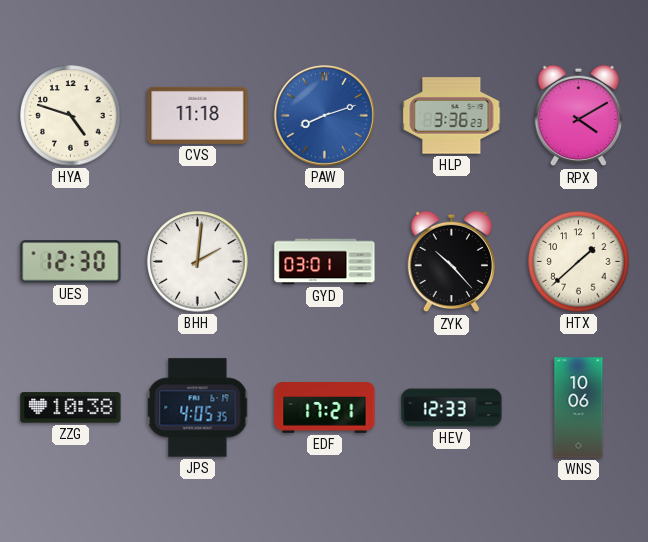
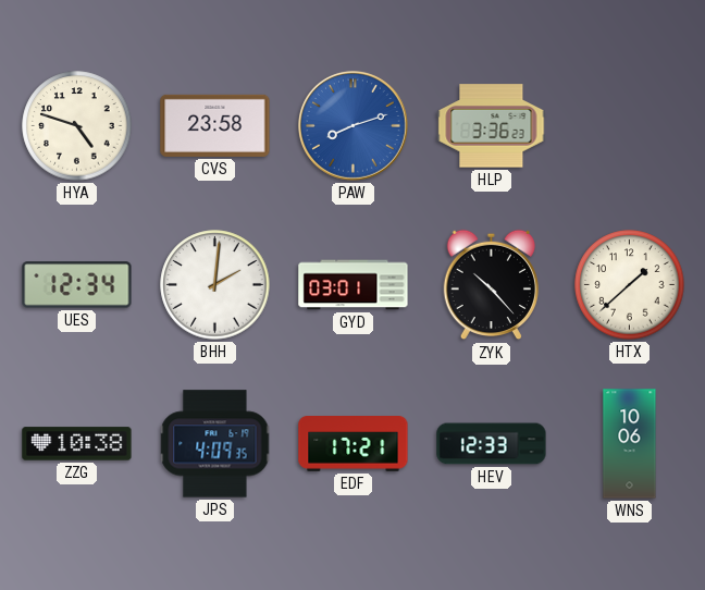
CVS: 11:18 -> 23:58
RPX: 4:10 -> none
UES: 12:30 -> 12:34
JPS: 4:05 -> 4:09
